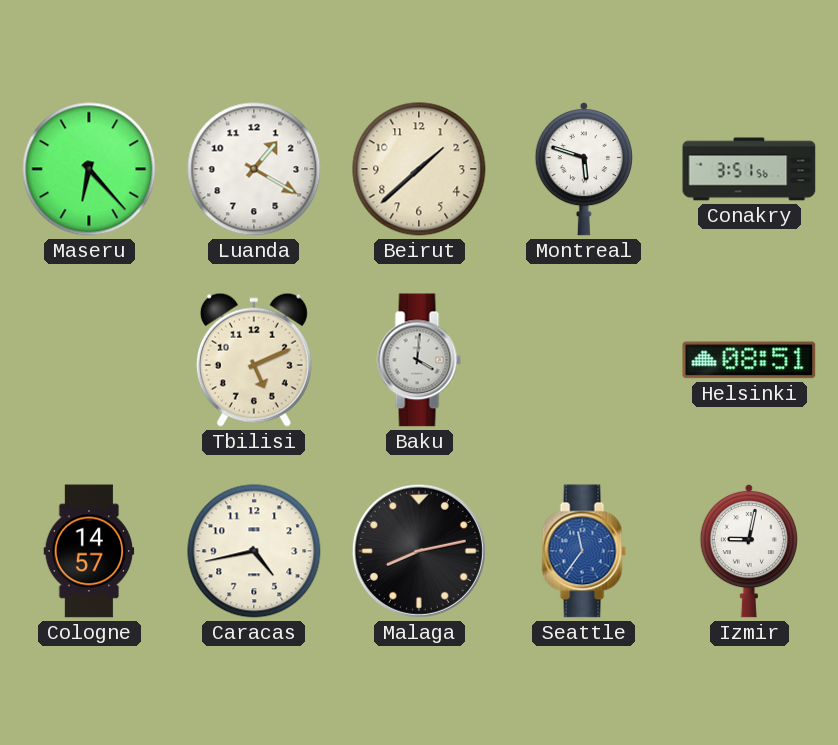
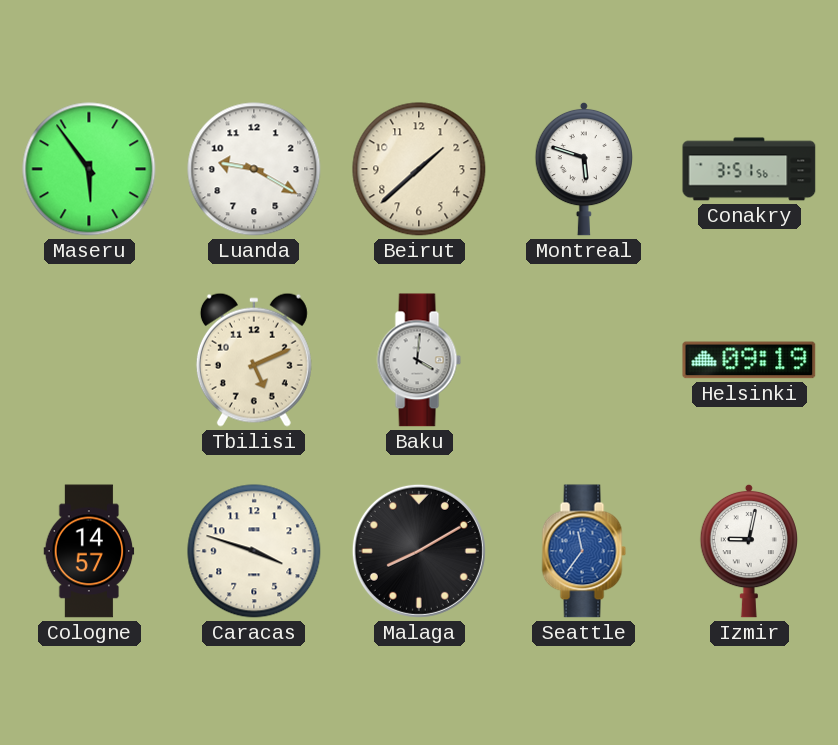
Maseru: 6:23 -> 5:54
Luanda: 1:20 -> 9:20
Helsinki: 08:51 -> 09:19
Caracas: 4:43 -> 3:48
Malaga: 8:13 -> 8:10
